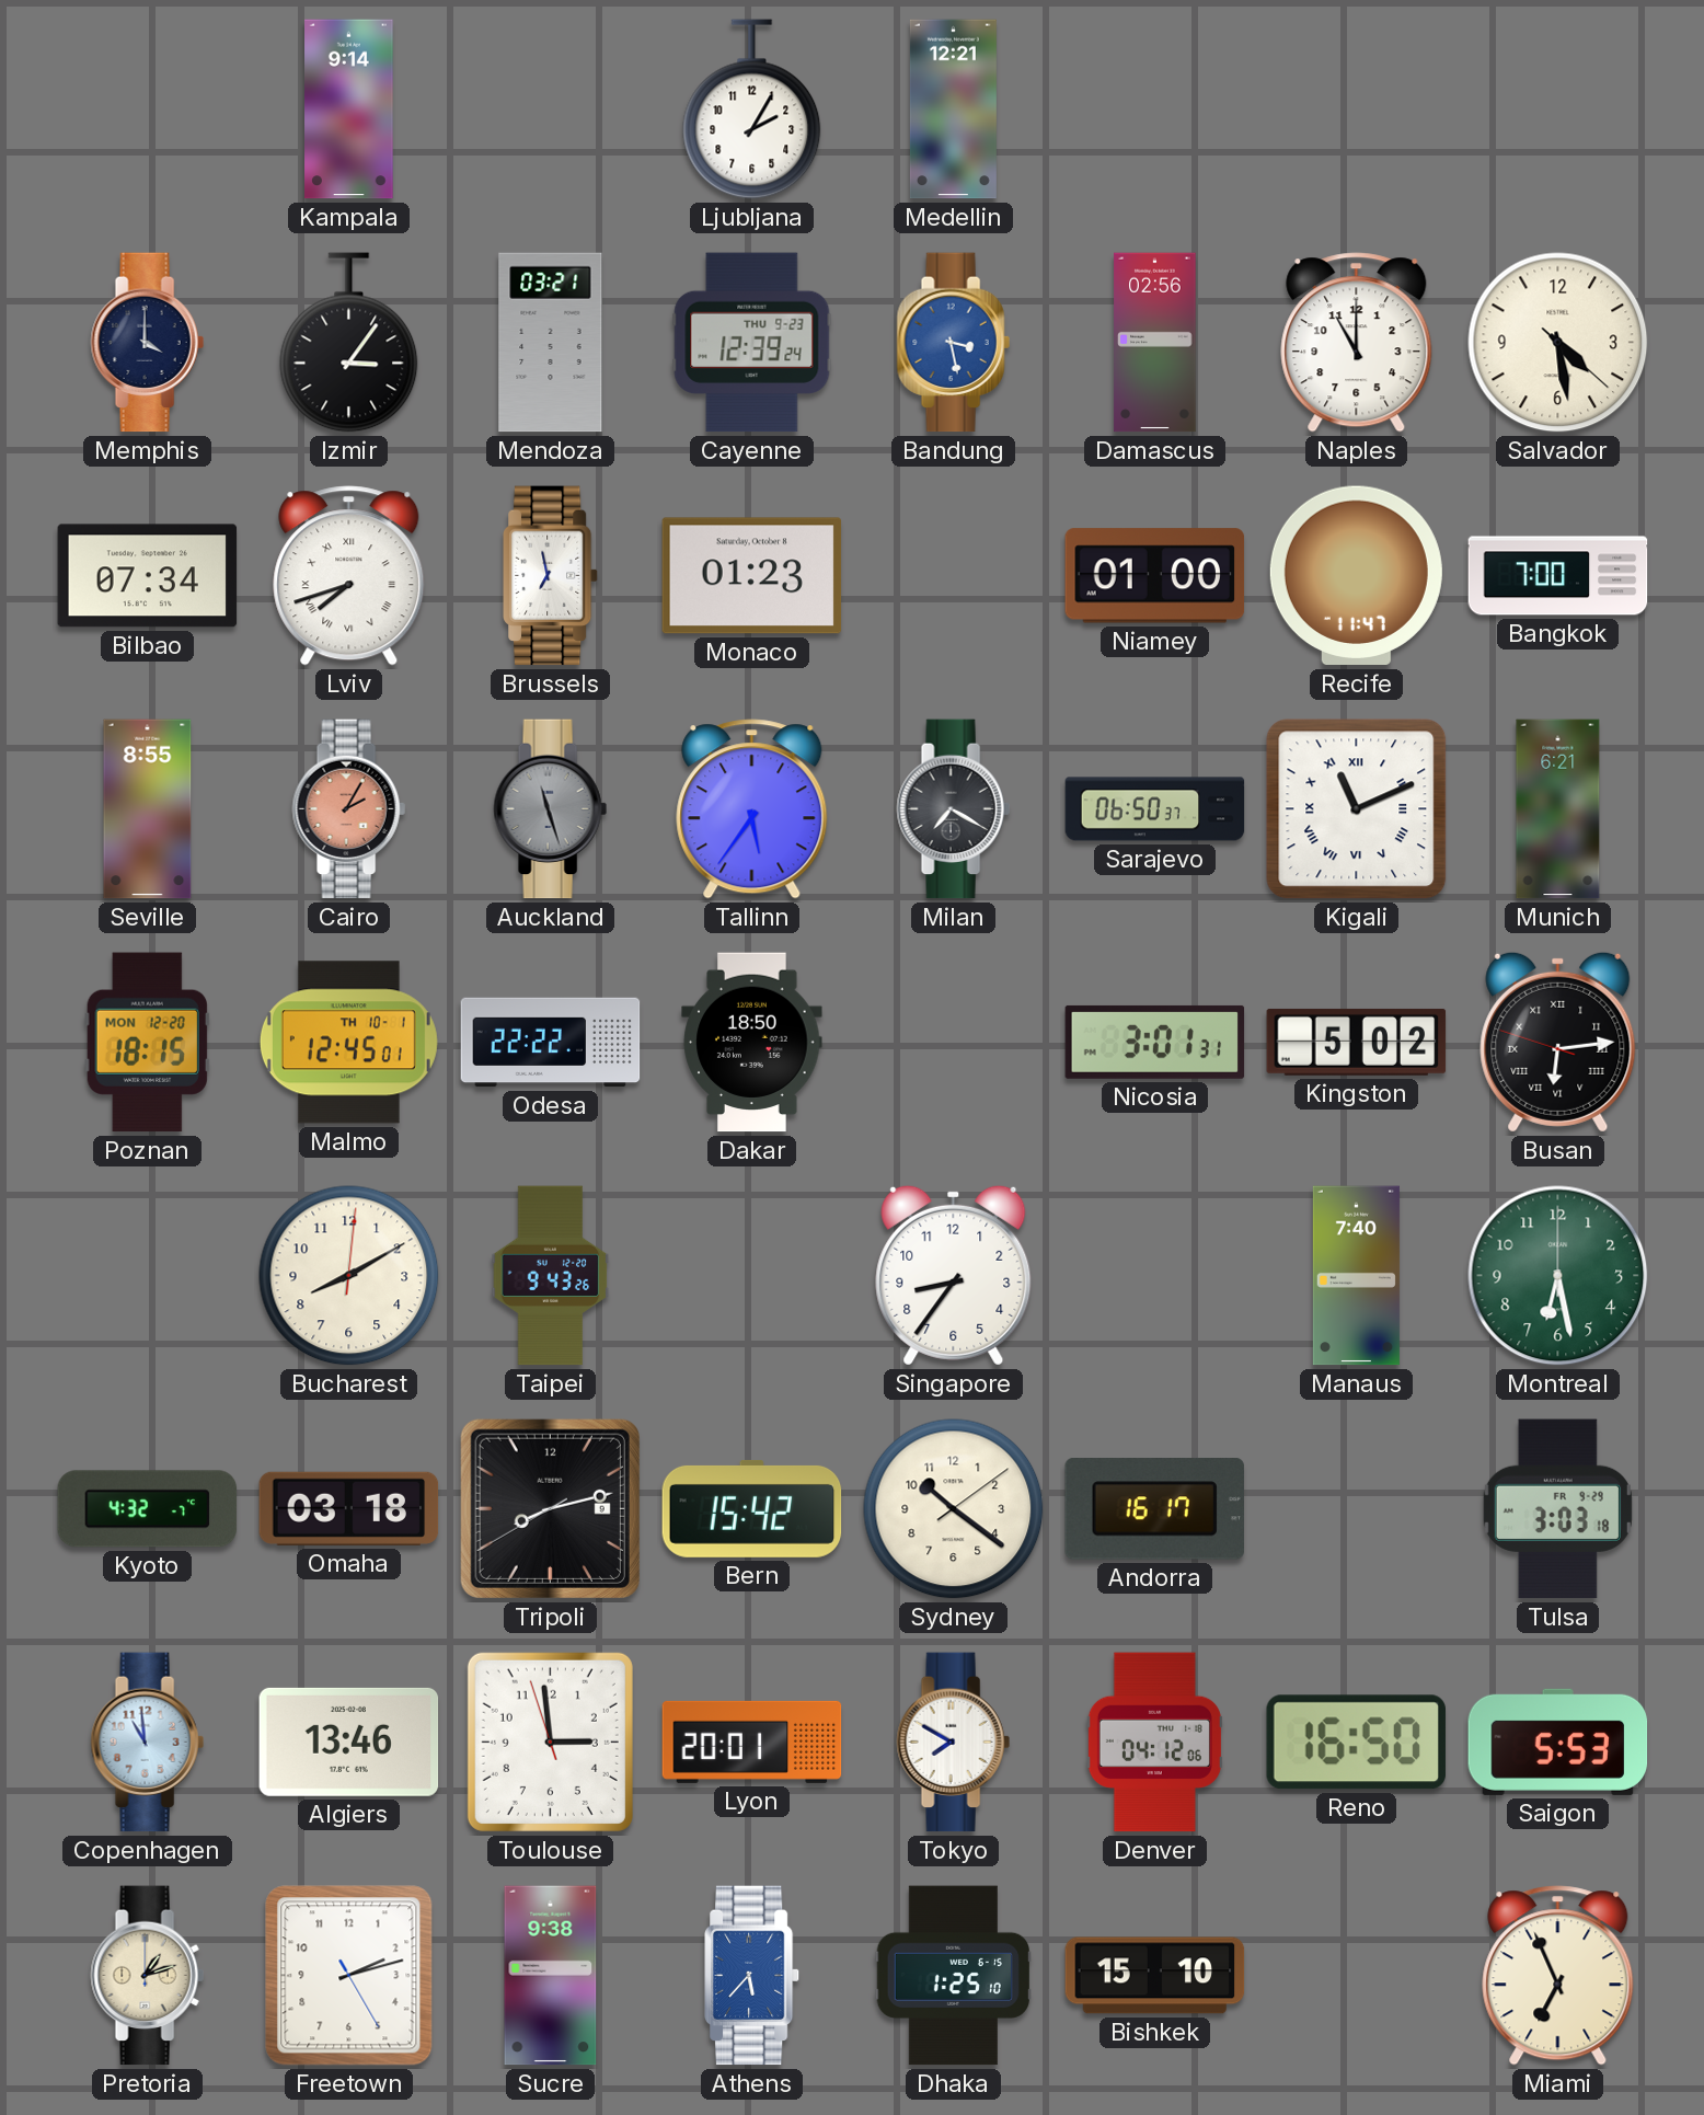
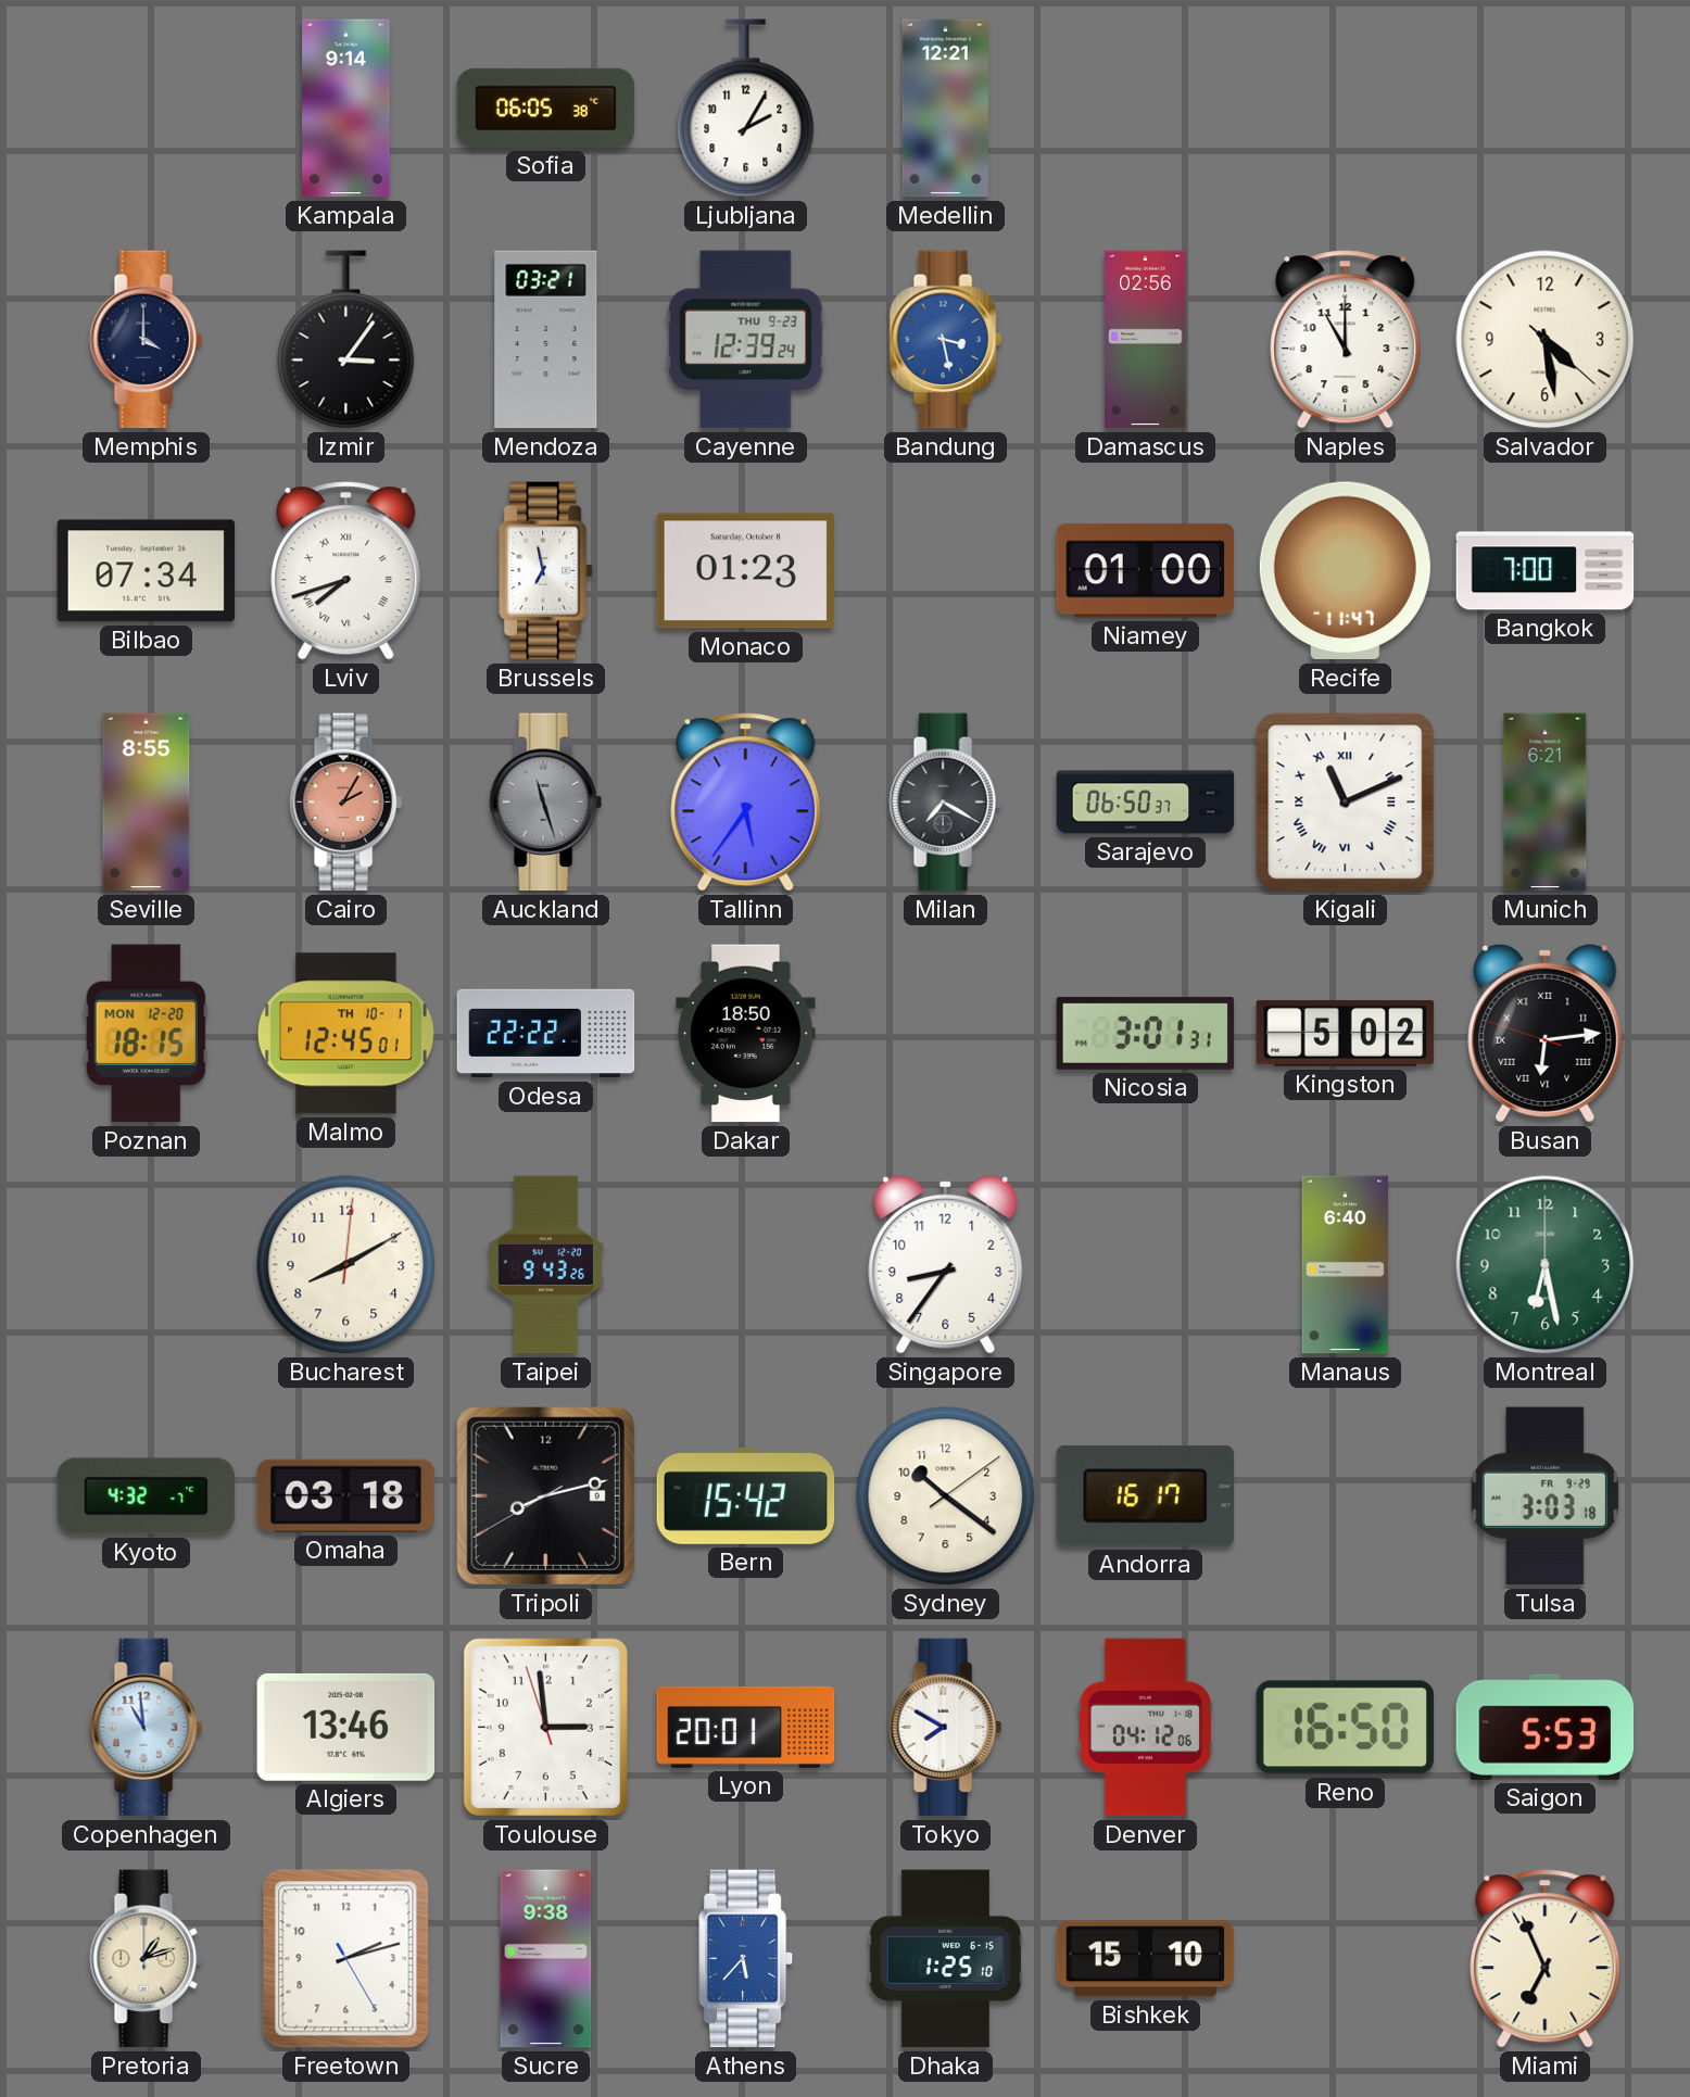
Sofia: none -> 06:05
Manaus: 7:40 -> 6:40
